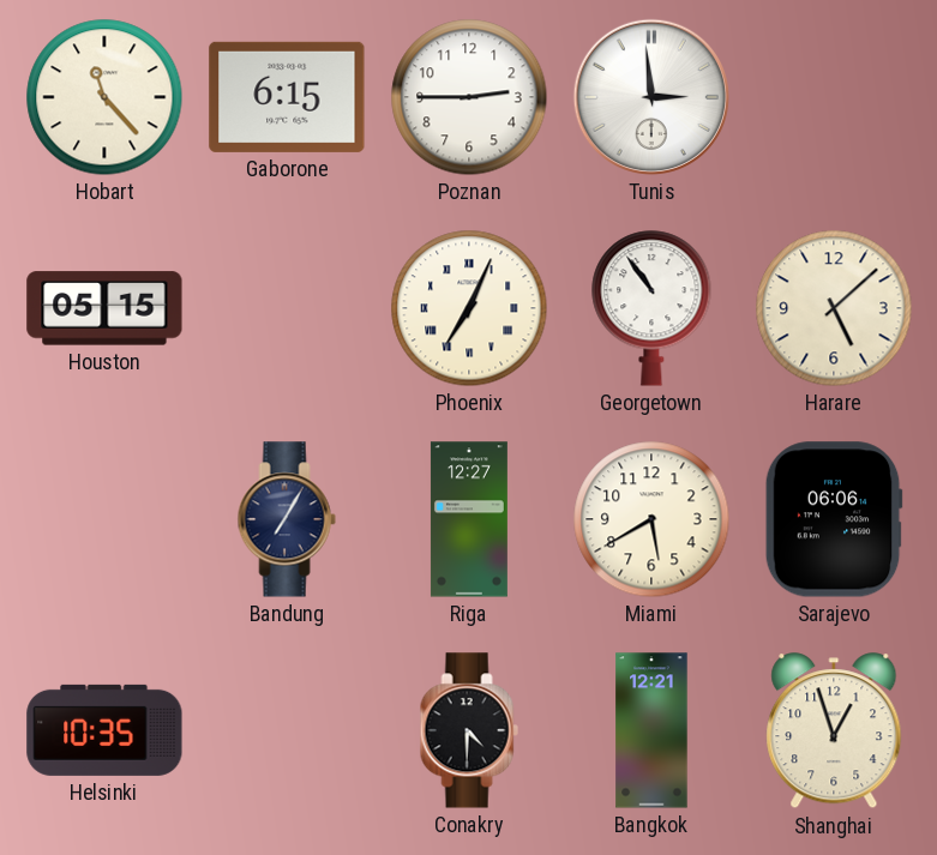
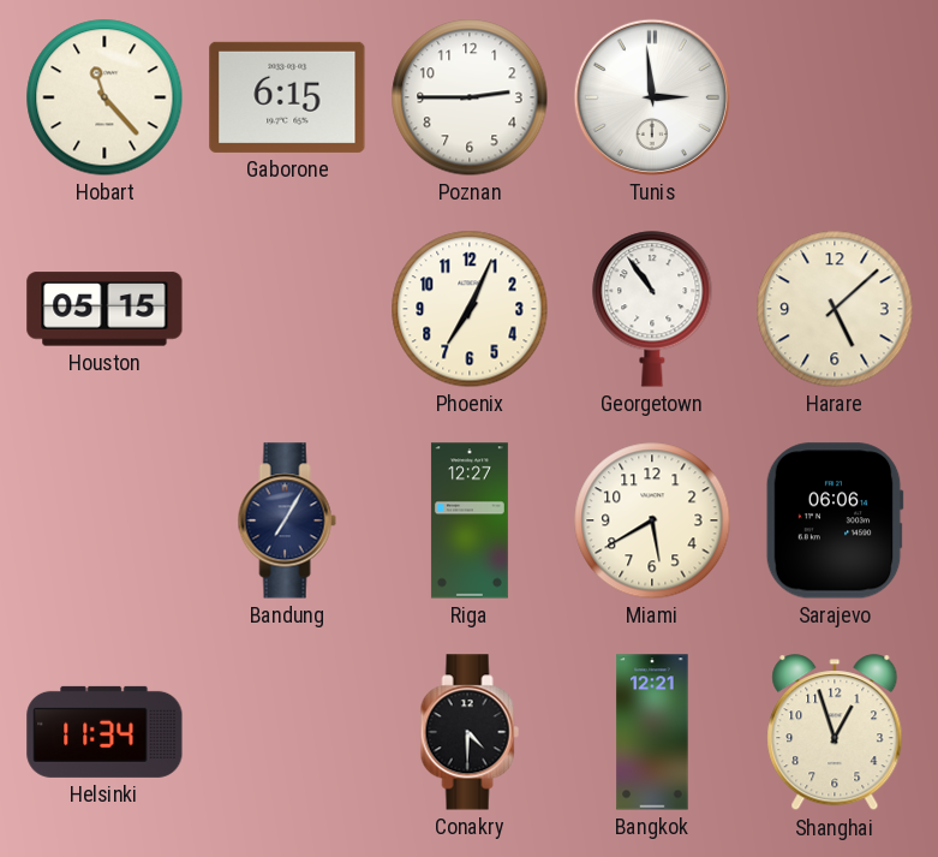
Phoenix numerals: Roman -> Arabic
Helsinki: 10:35 -> 11:34
